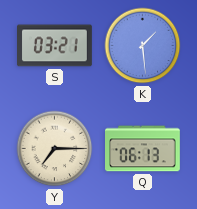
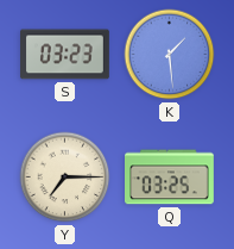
S: 03:21 -> 03:23
Q: 06:13 -> 03:25
